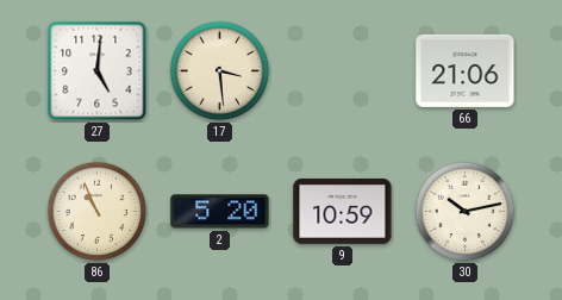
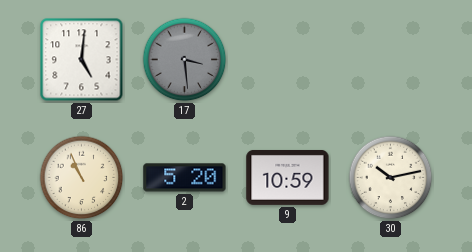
17 dial: cream -> grey
66: 21:06 -> none
